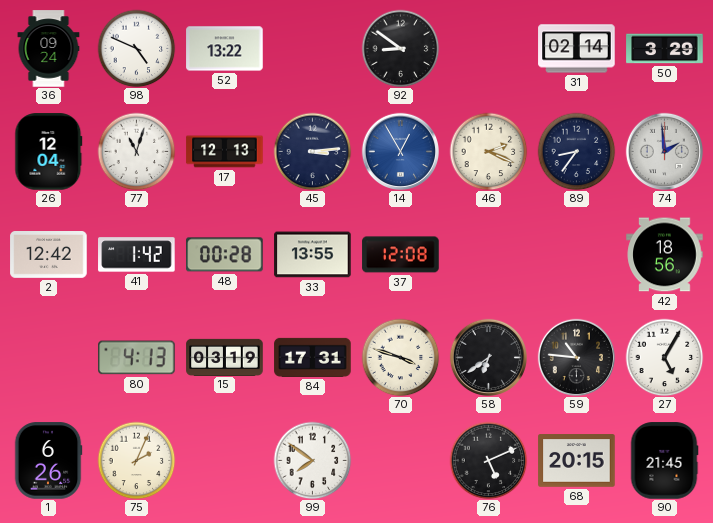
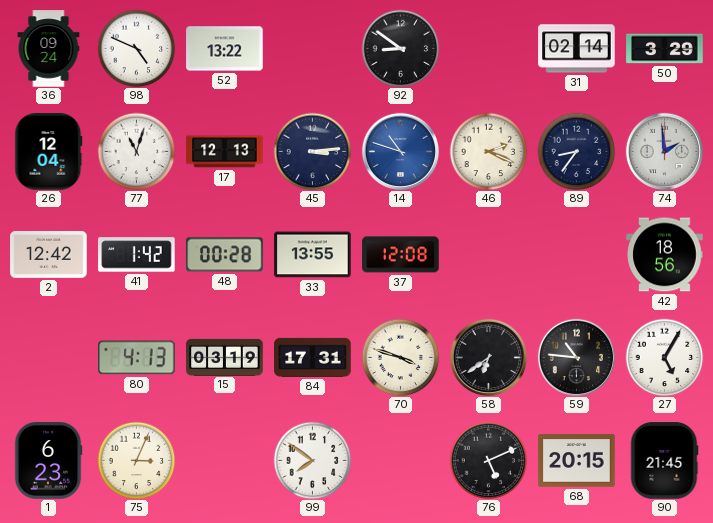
14: 12:55 -> 10:48
1: 6:26 -> 6:23
75: 2:04 -> 3:04
